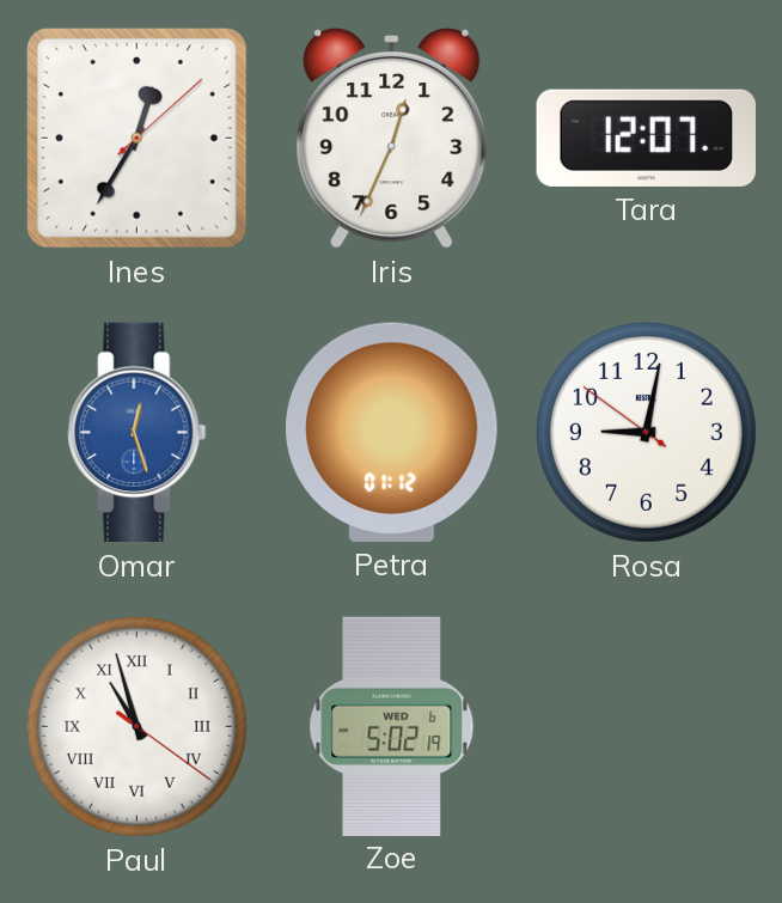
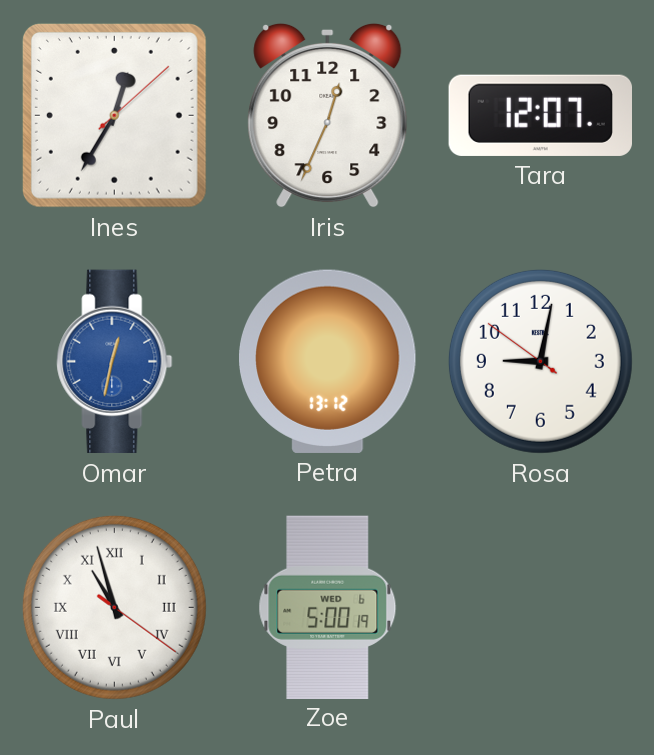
Omar: 12:27 -> 12:32
Petra: 01:12 -> 13:12
Zoe: 5:02 -> 5:00
